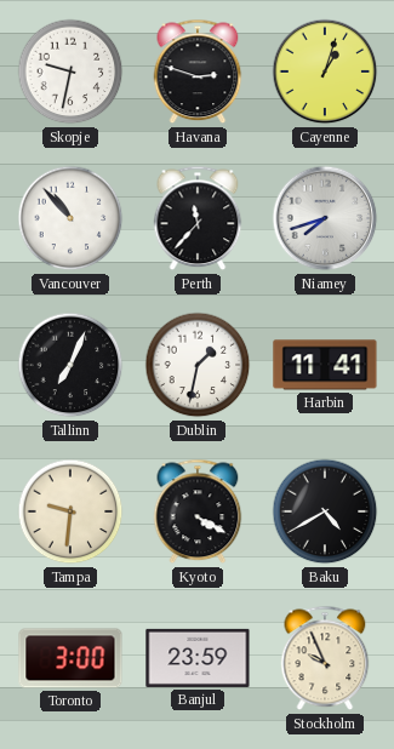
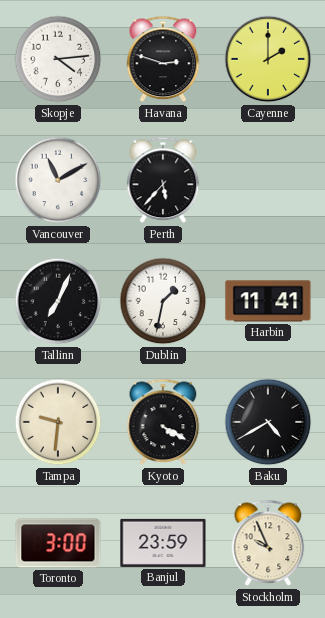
Skopje: 9:32 -> 4:14
Cayenne: 1:03 -> 2:00
Vancouver: 10:53 -> 11:10
Perth: 11:37 -> 5:37
Niamey: 7:42 -> none
